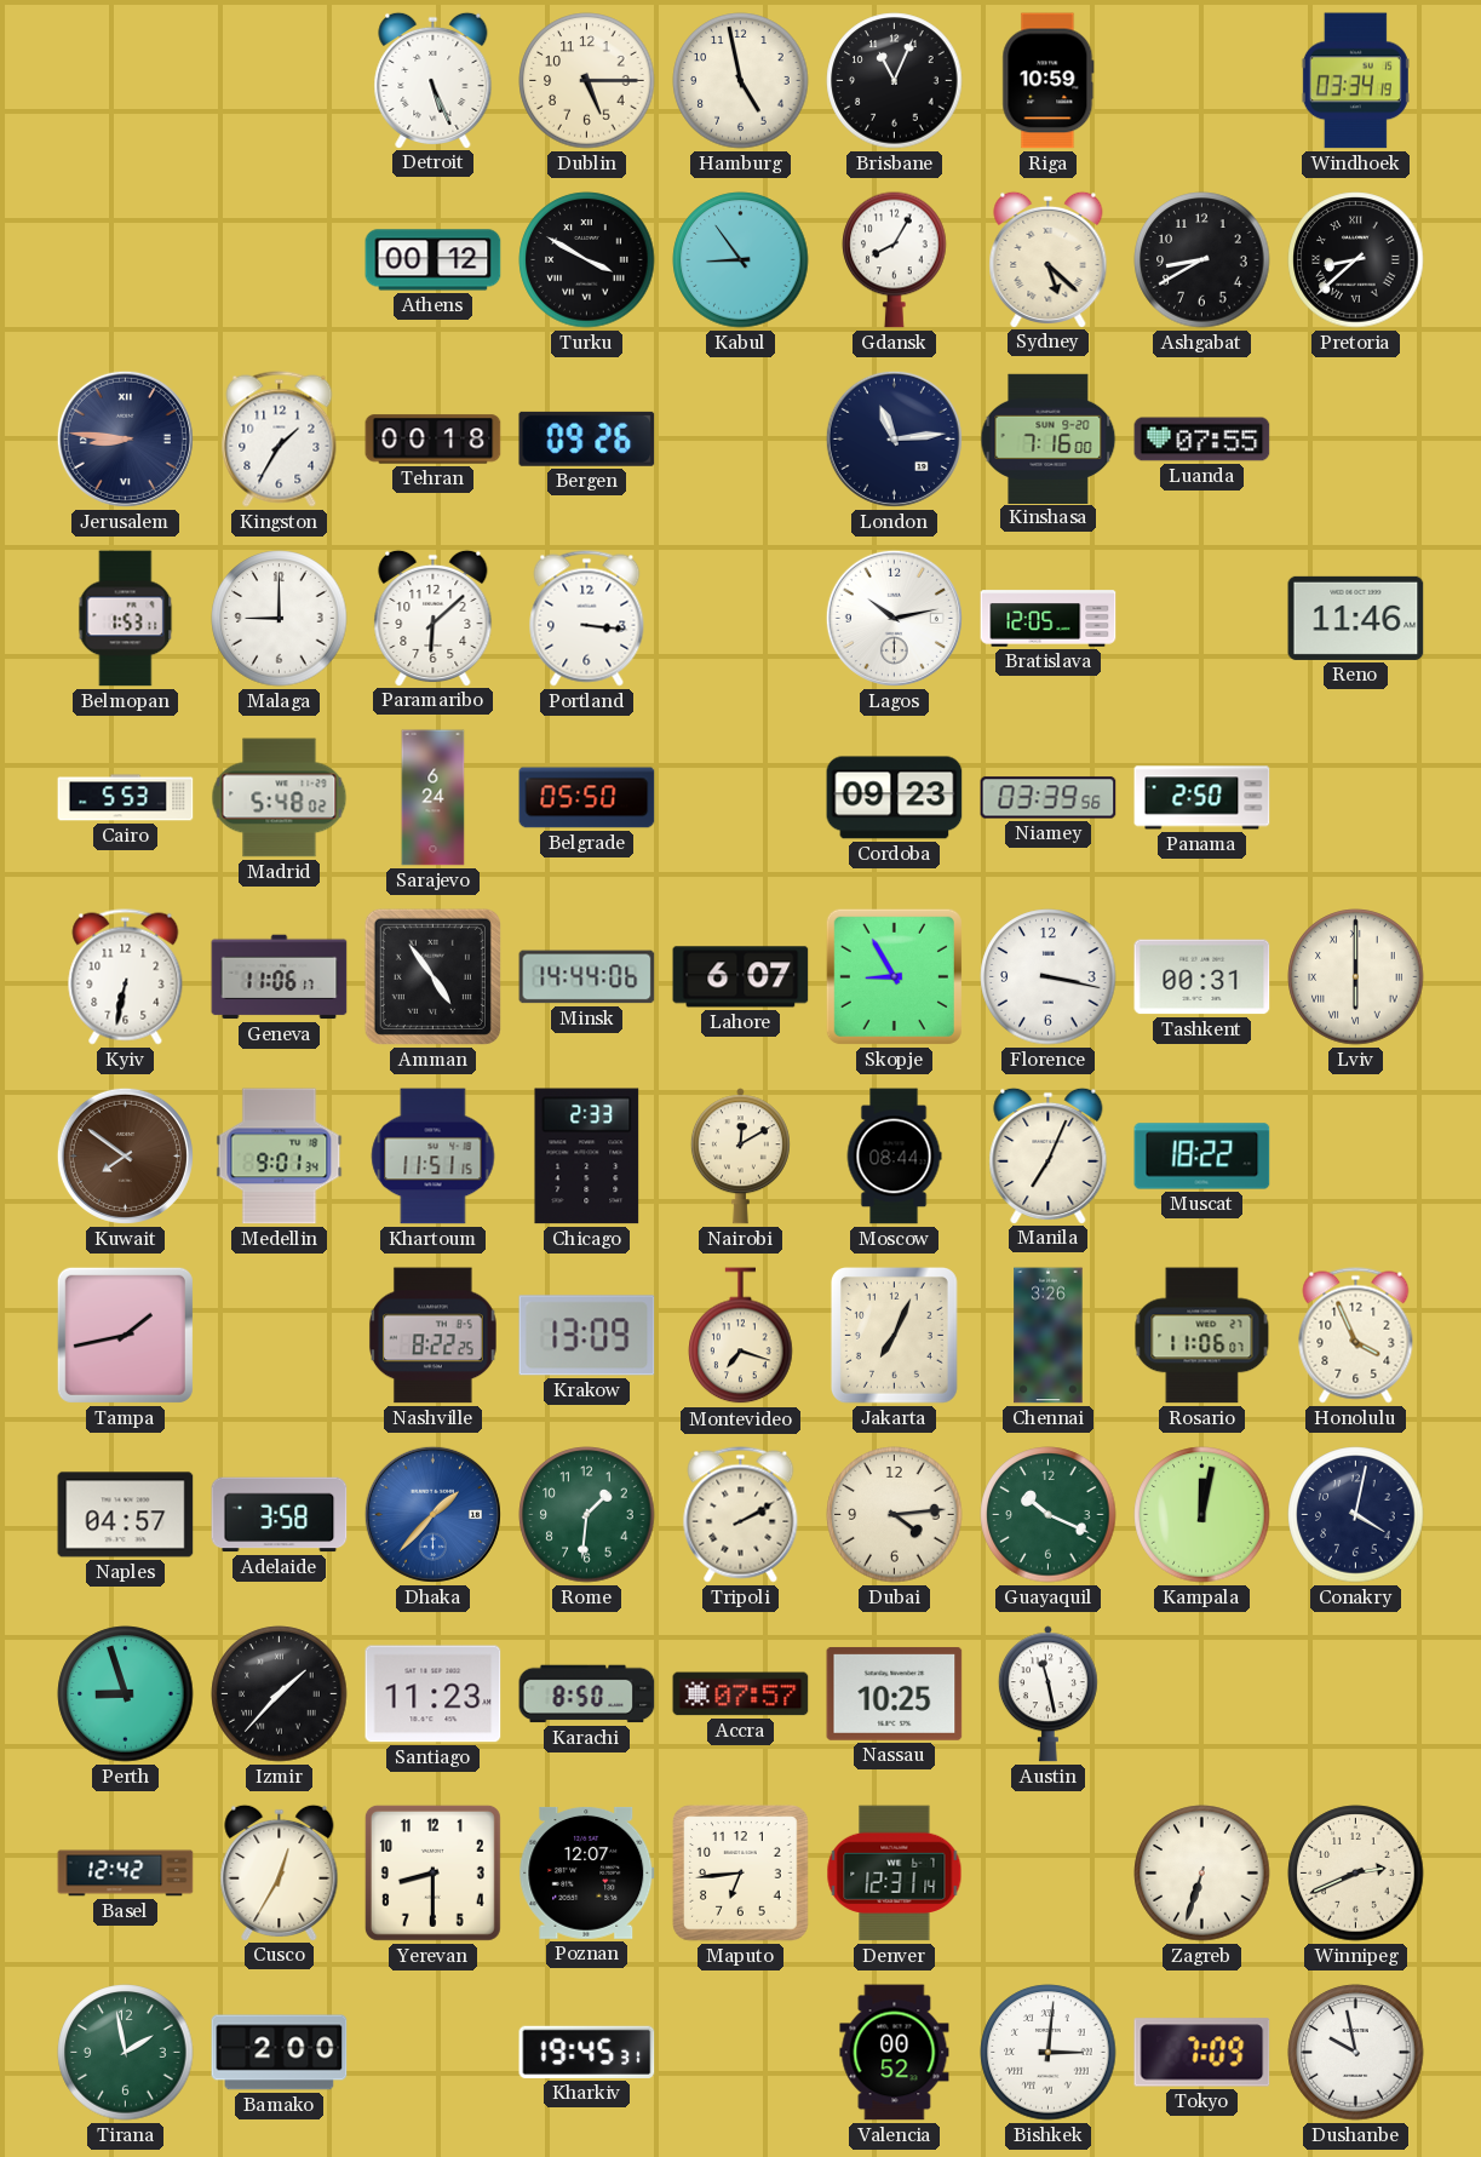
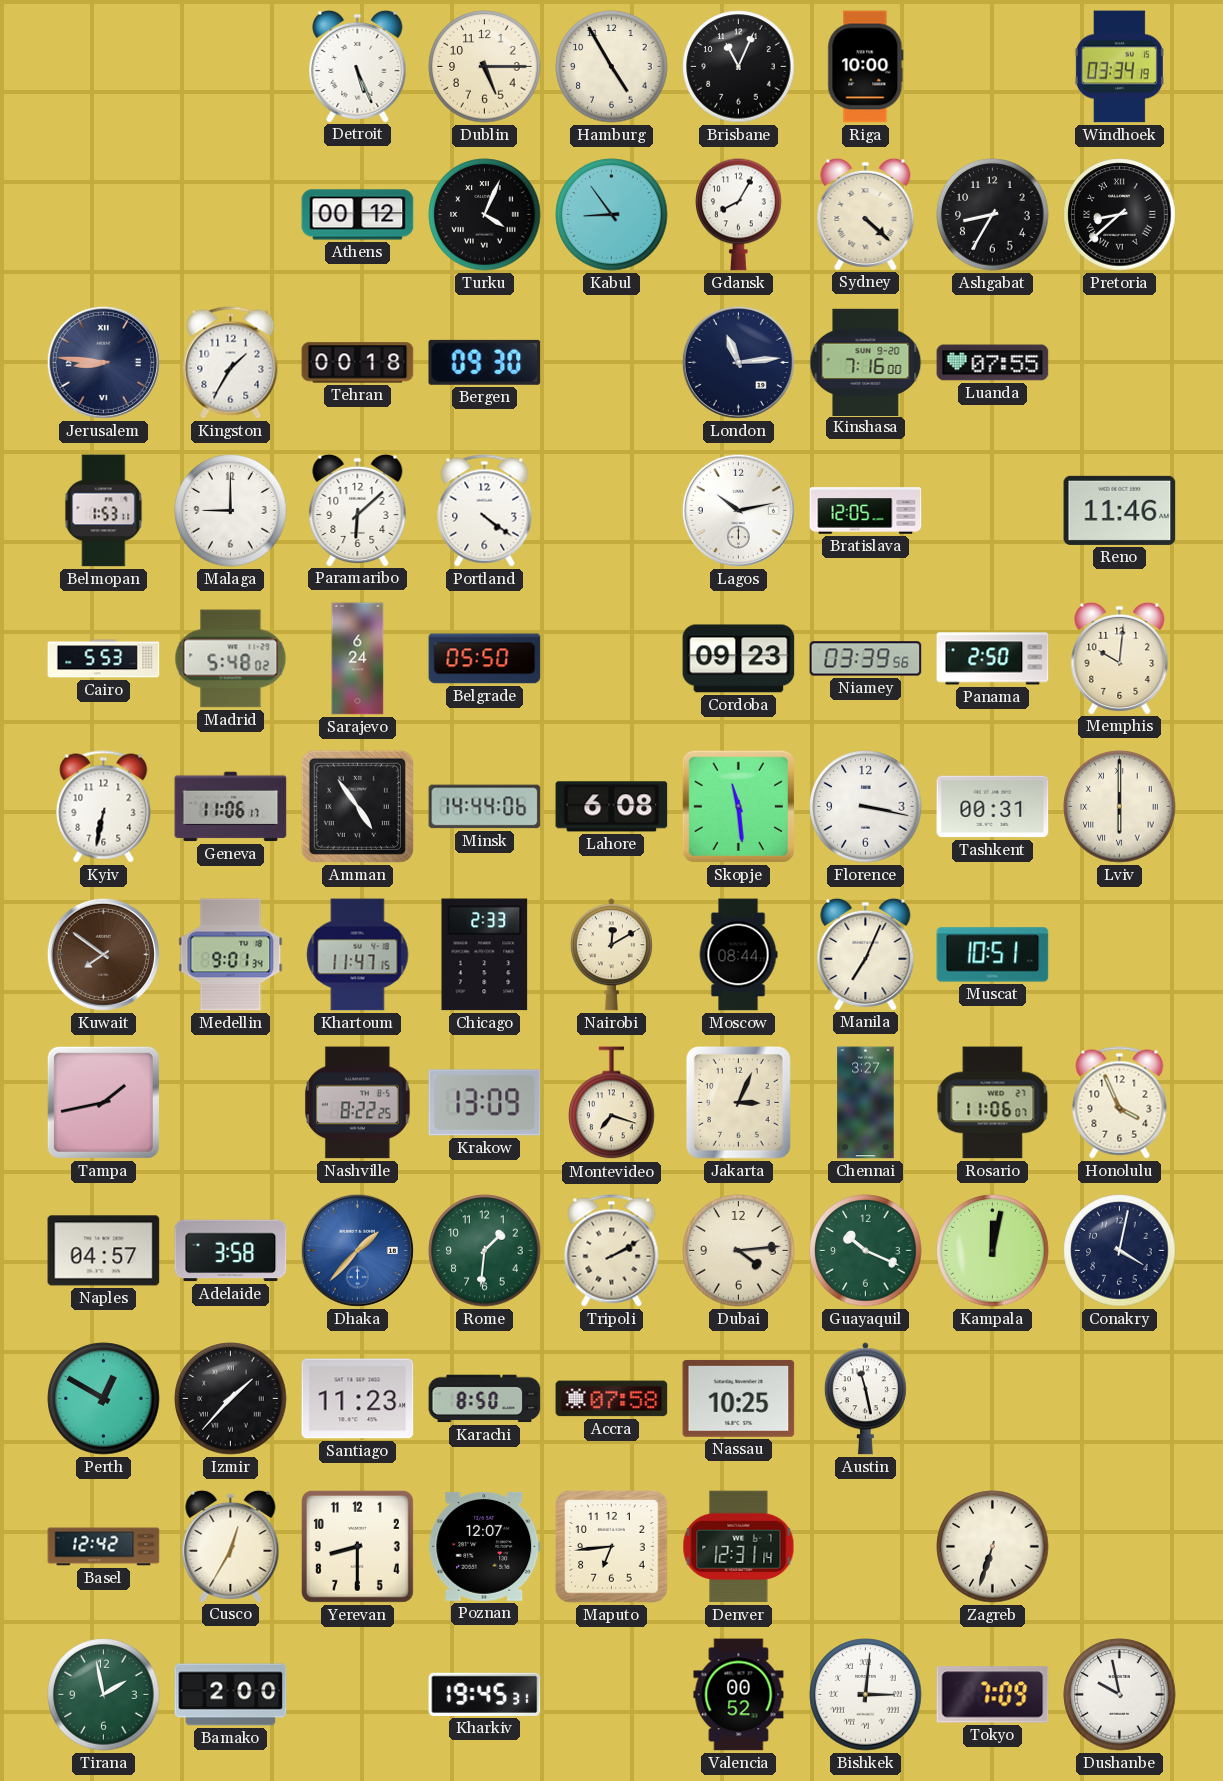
Hamburg: 4:58 -> 4:55
Riga: 10:59 -> 10:00
Turku: 3:50 -> 4:04
Sydney: 5:22 -> 4:22
Ashgabat: 8:40 -> 8:35
Bergen: 09:26 -> 09:30
Portland: 3:16 -> 4:21
Memphis: none -> 10:01
Lahore: 6:07 -> 6:08
Skopje: 8:55 -> 11:29
Khartoum: 11:51 -> 11:47
Muscat: 18:22 -> 10:51
Jakarta: 7:04 -> 3:04
Chennai: 3:26 -> 3:27
Perth: 8:57 -> 12:50
Accra: 07:57 -> 07:58
Winnipeg: 2:41 -> none
